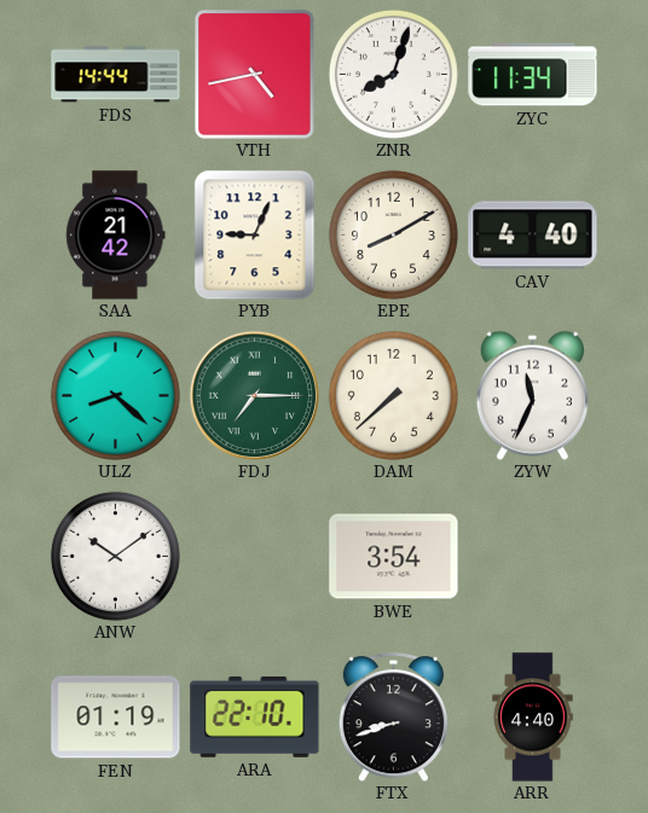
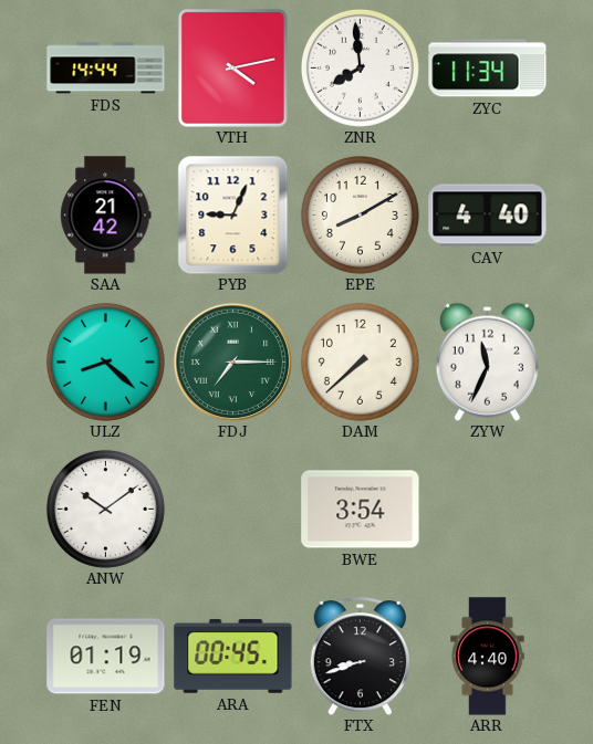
VTH: 4:43 -> 4:13
ZNR: 8:03 -> 7:59
ARA: 22:10 -> 00:45
